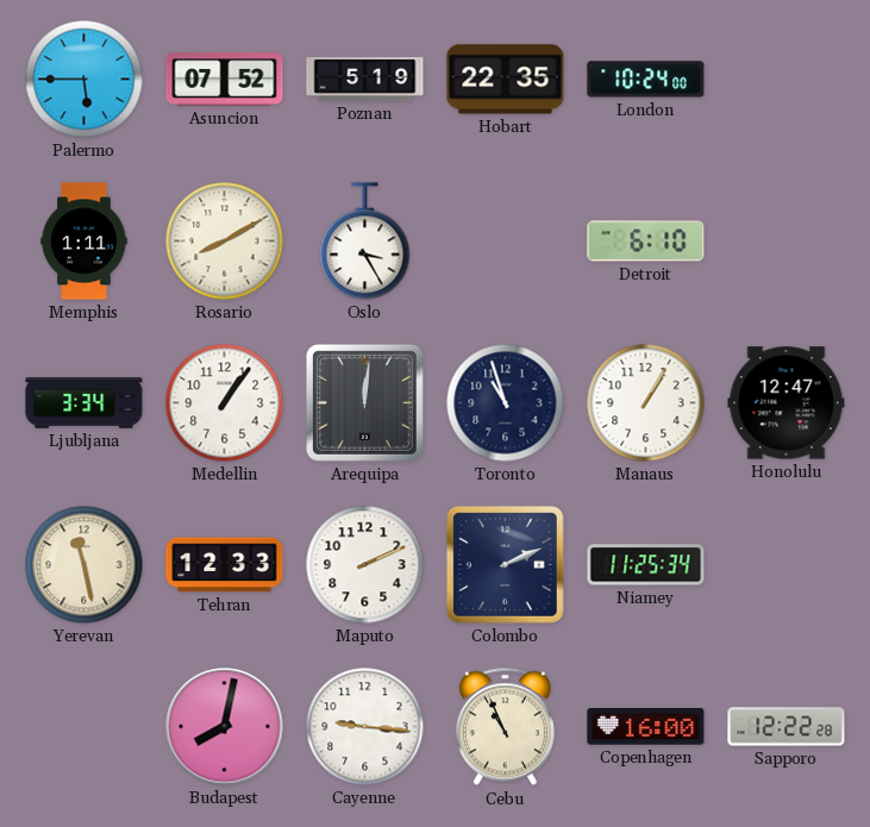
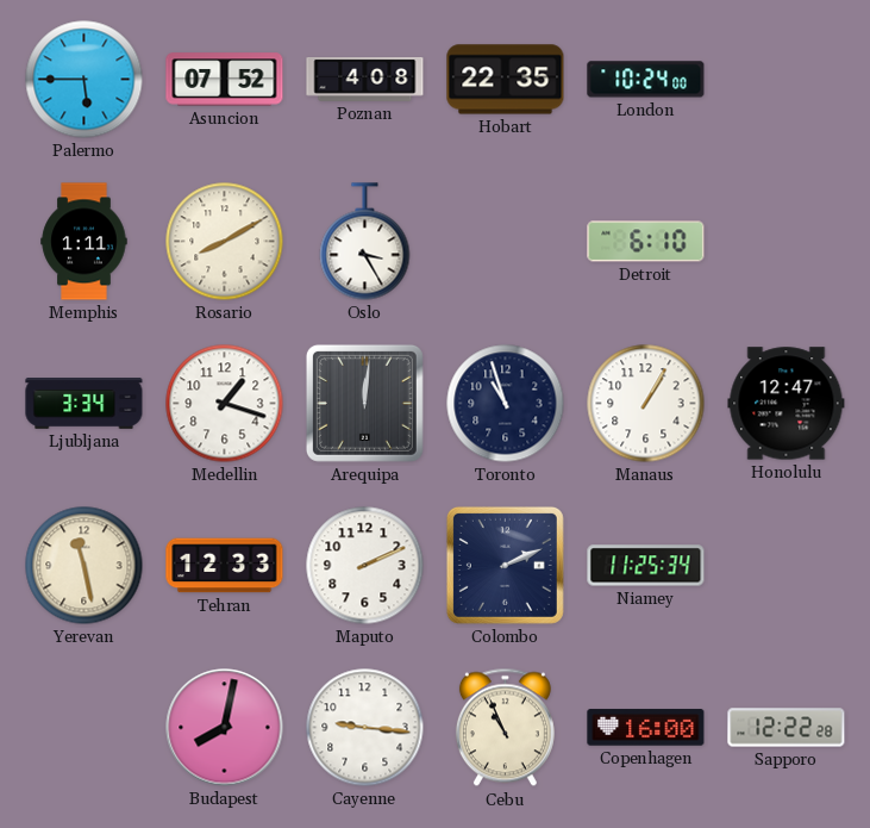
Poznan: 5:19 -> 4:08
Medellin: 1:06 -> 1:18
